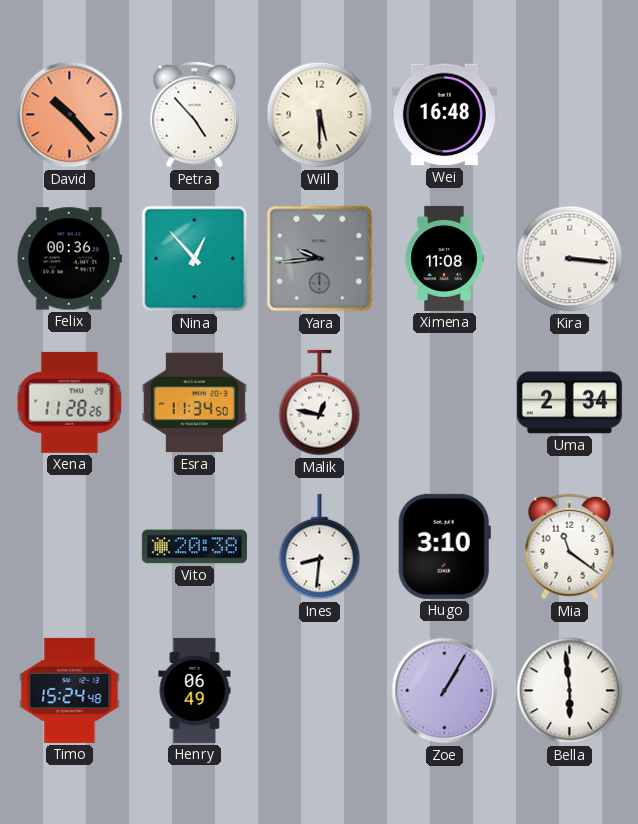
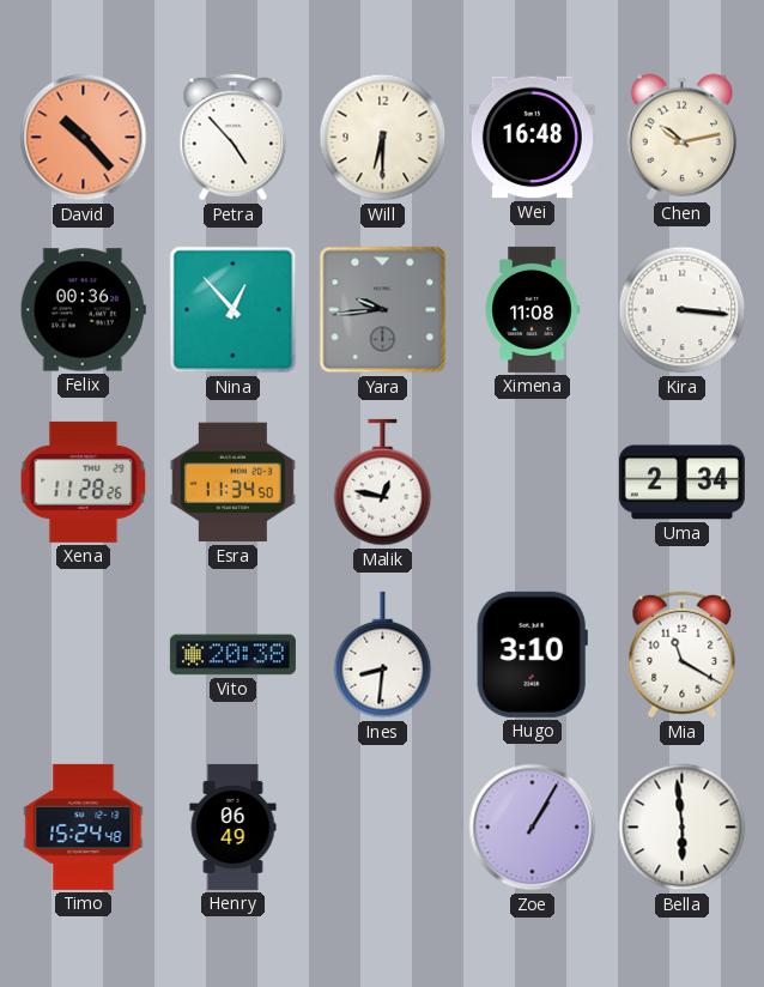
Will: 5:30 -> 6:30
Chen: none -> 10:13
Mia: 11:21 -> 11:20
